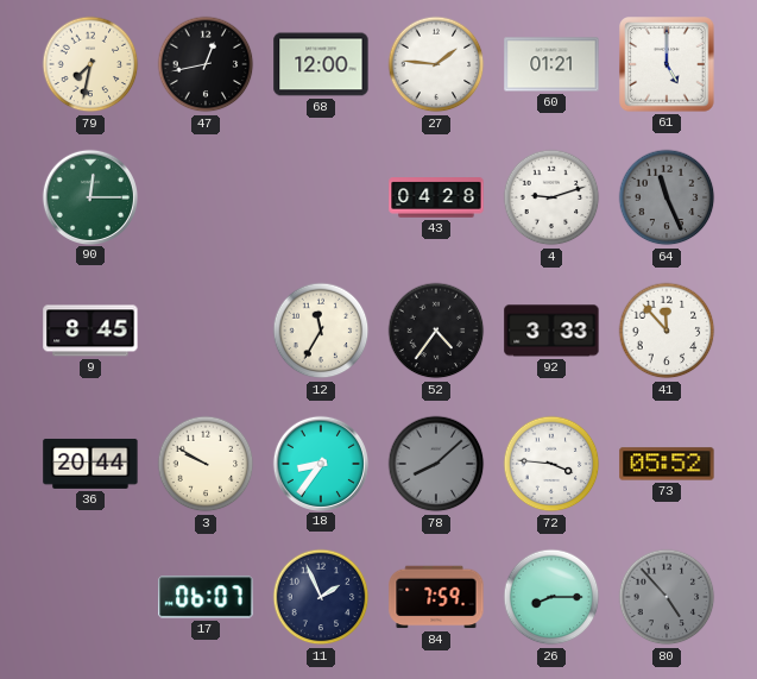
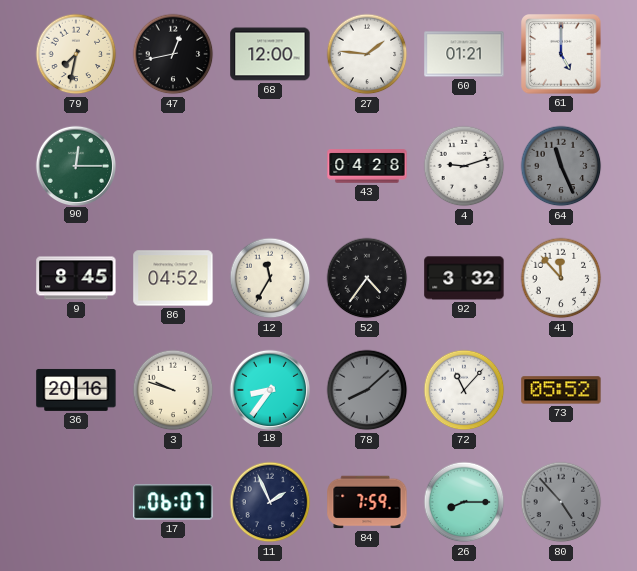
86: none -> 04:52
92: 3:33 -> 3:32
36: 20:44 -> 20:16
3: 9:50 -> 9:48
72: 3:46 -> 11:07
